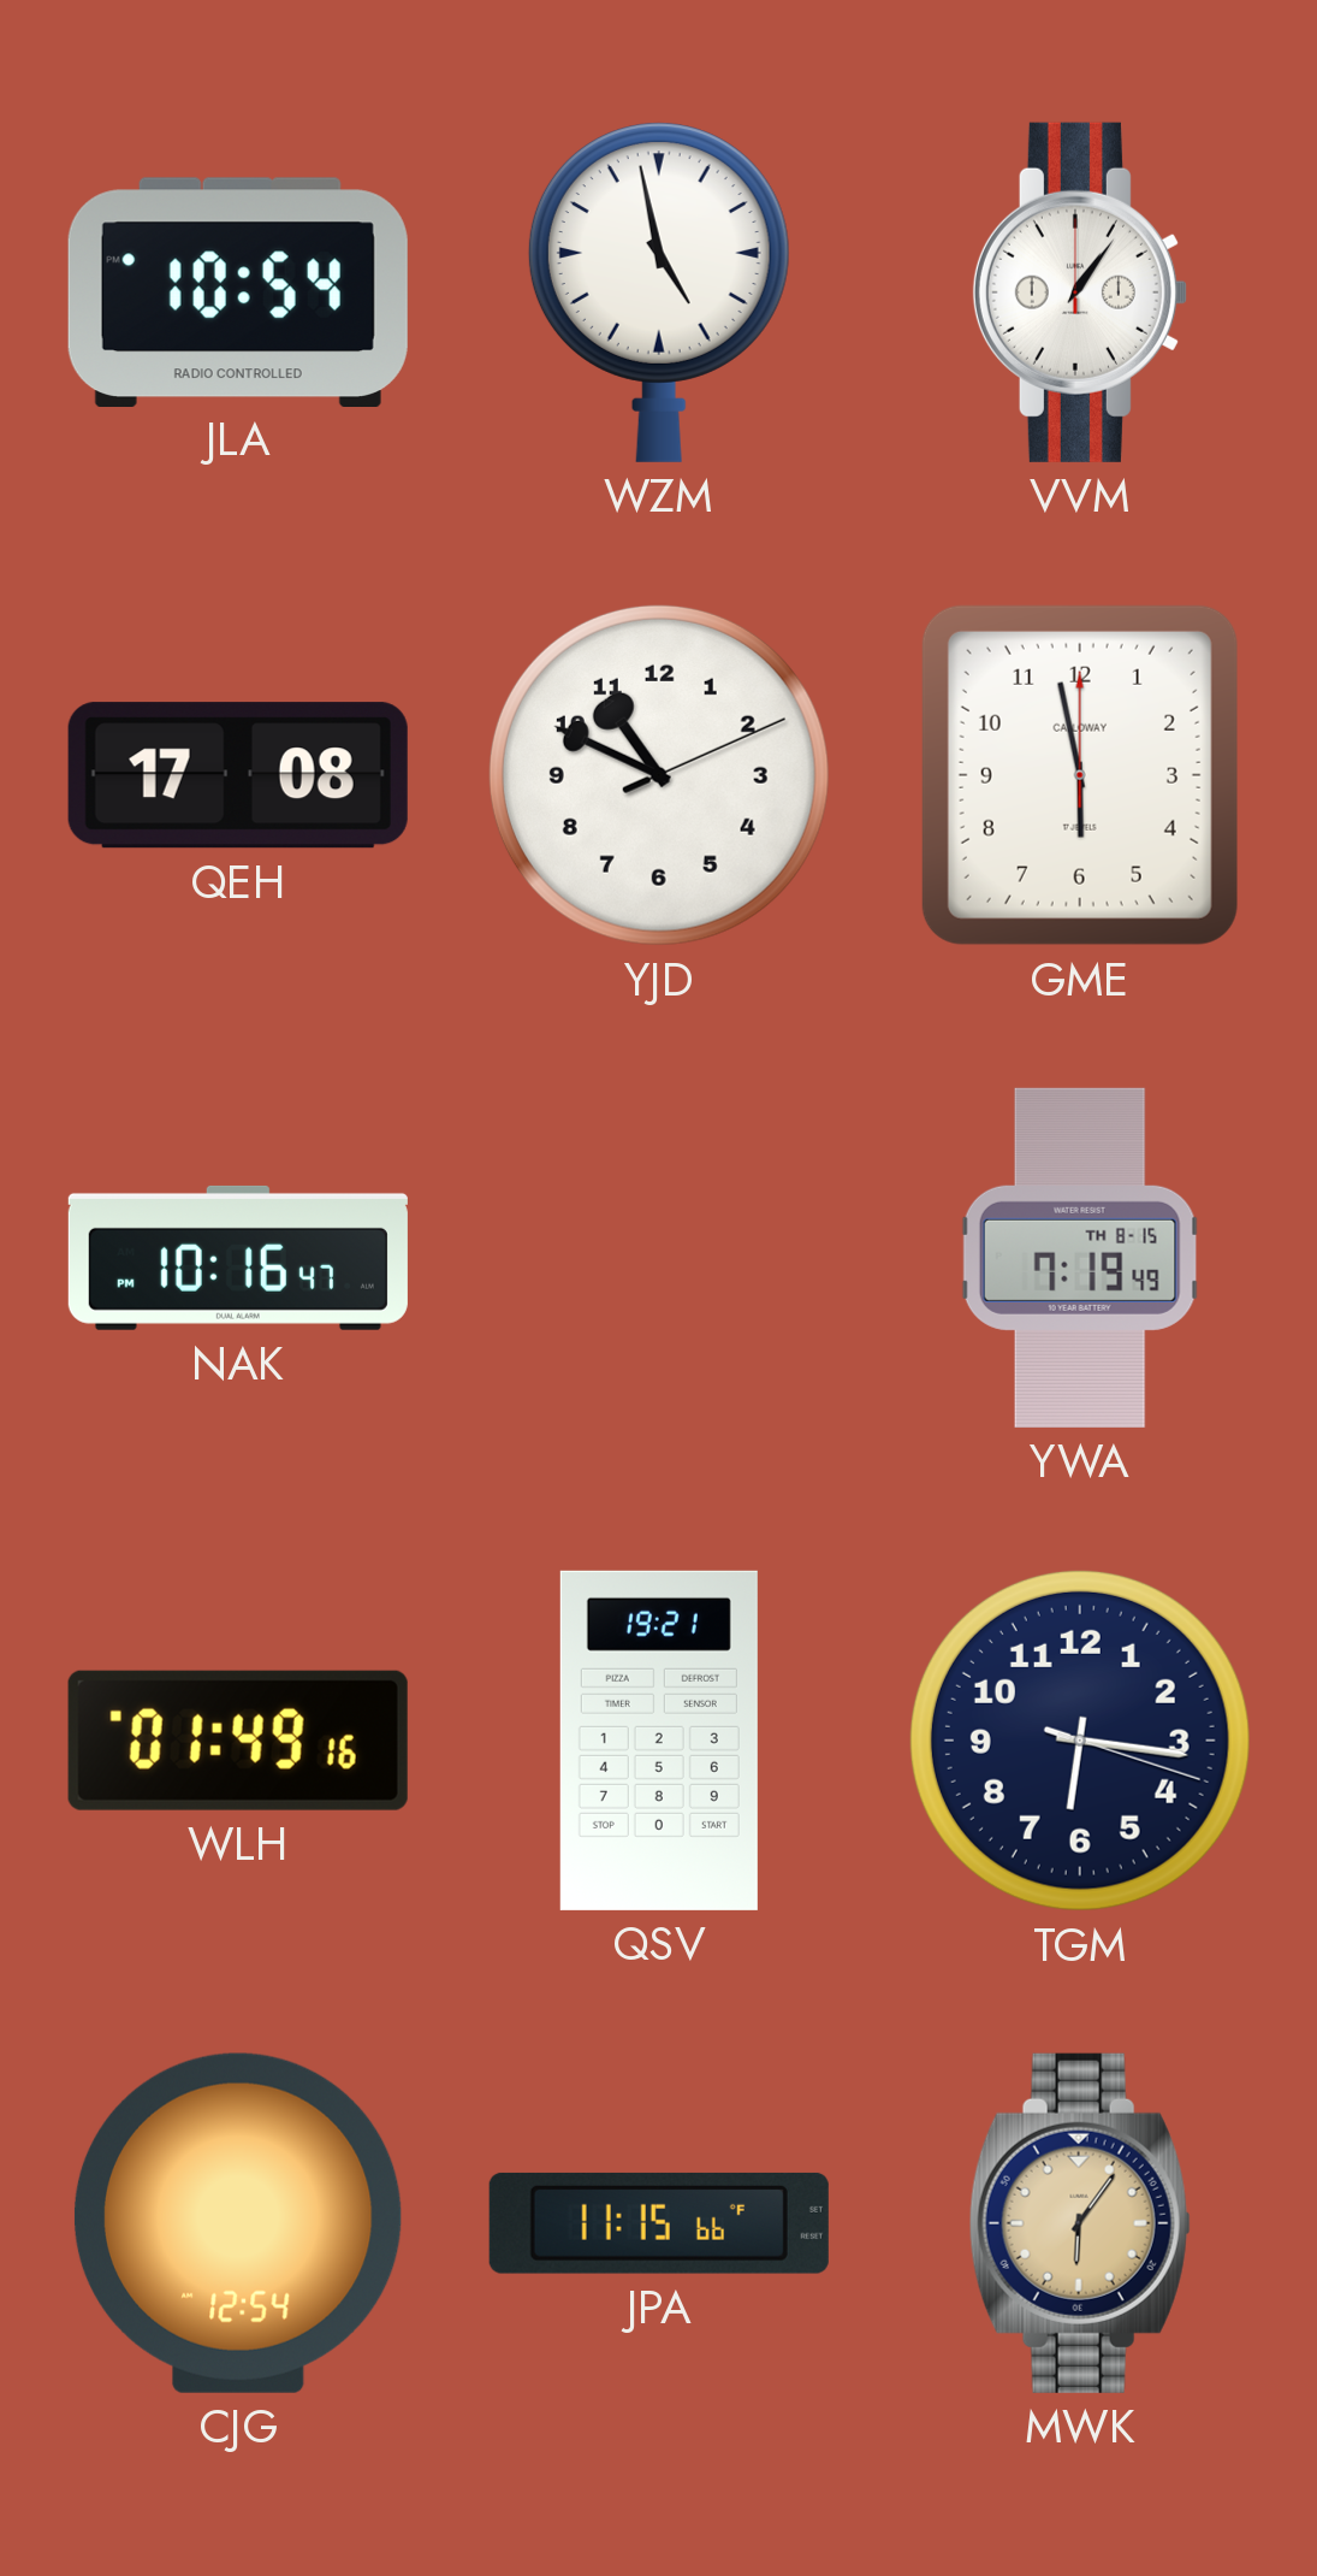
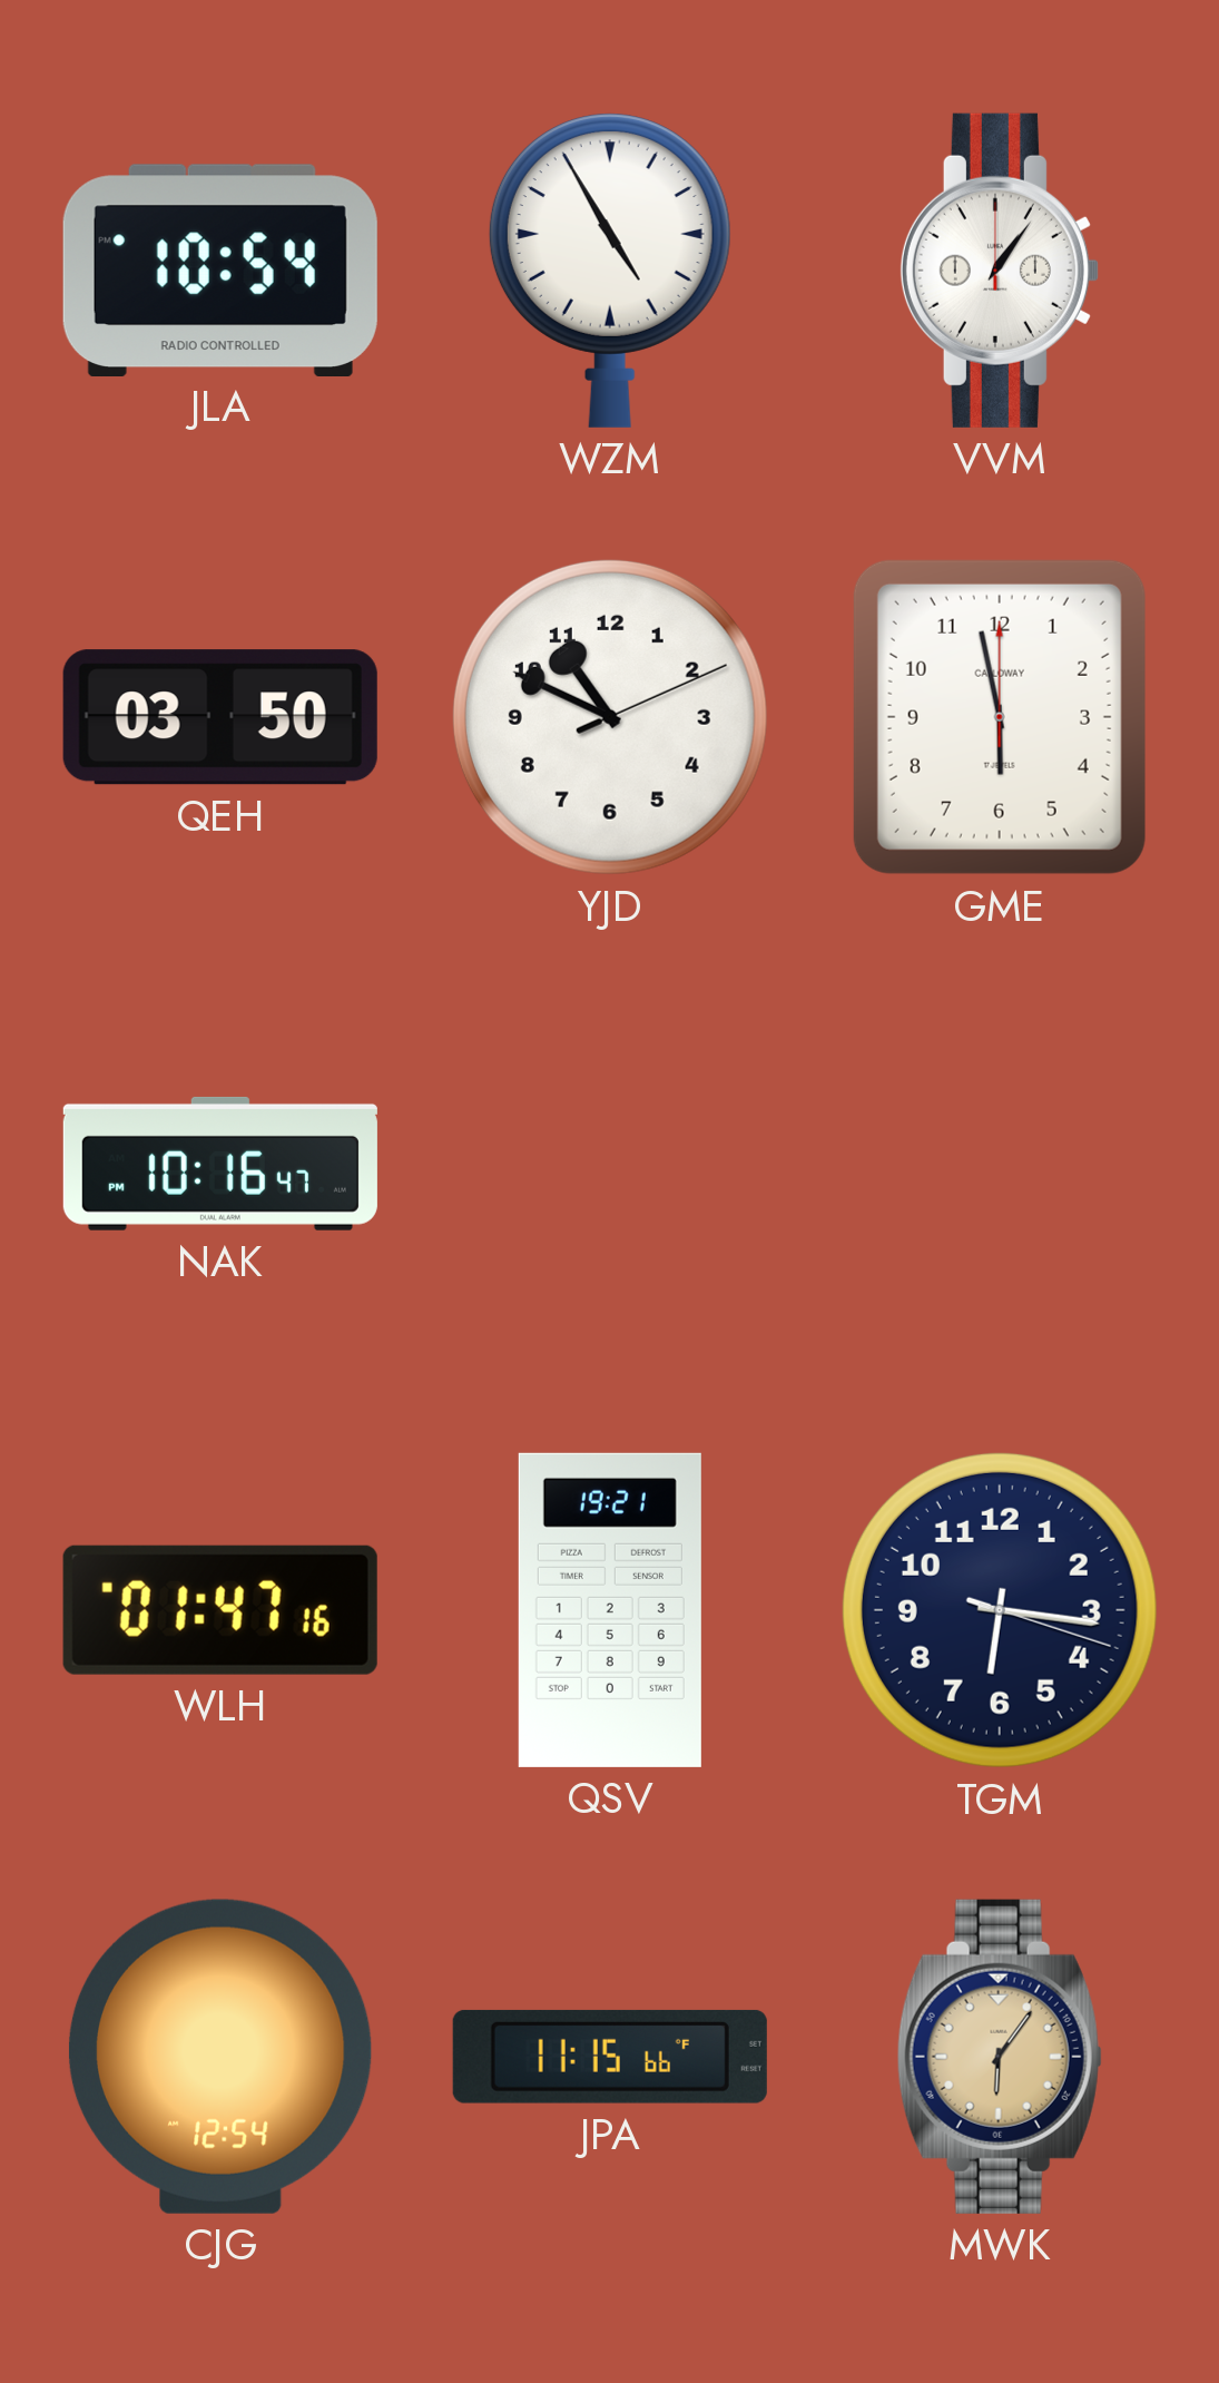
WZM: 4:58 -> 4:55
QEH: 17:08 -> 03:50
YWA: 7:19 -> none
WLH: 01:49 -> 01:47
